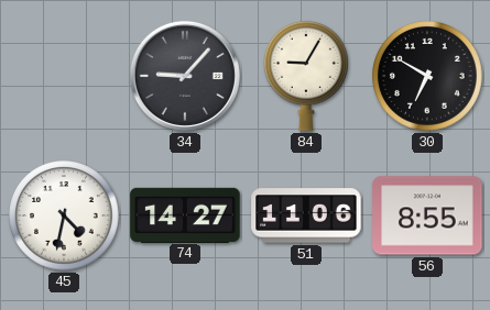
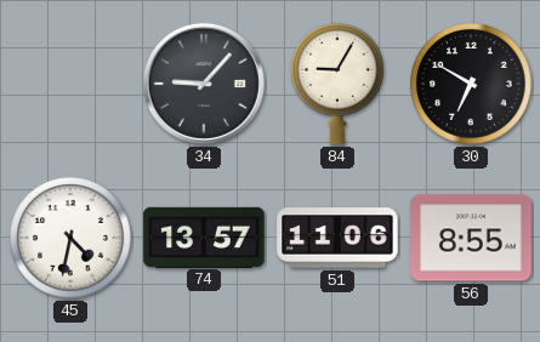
74: 14:27 -> 13:57
